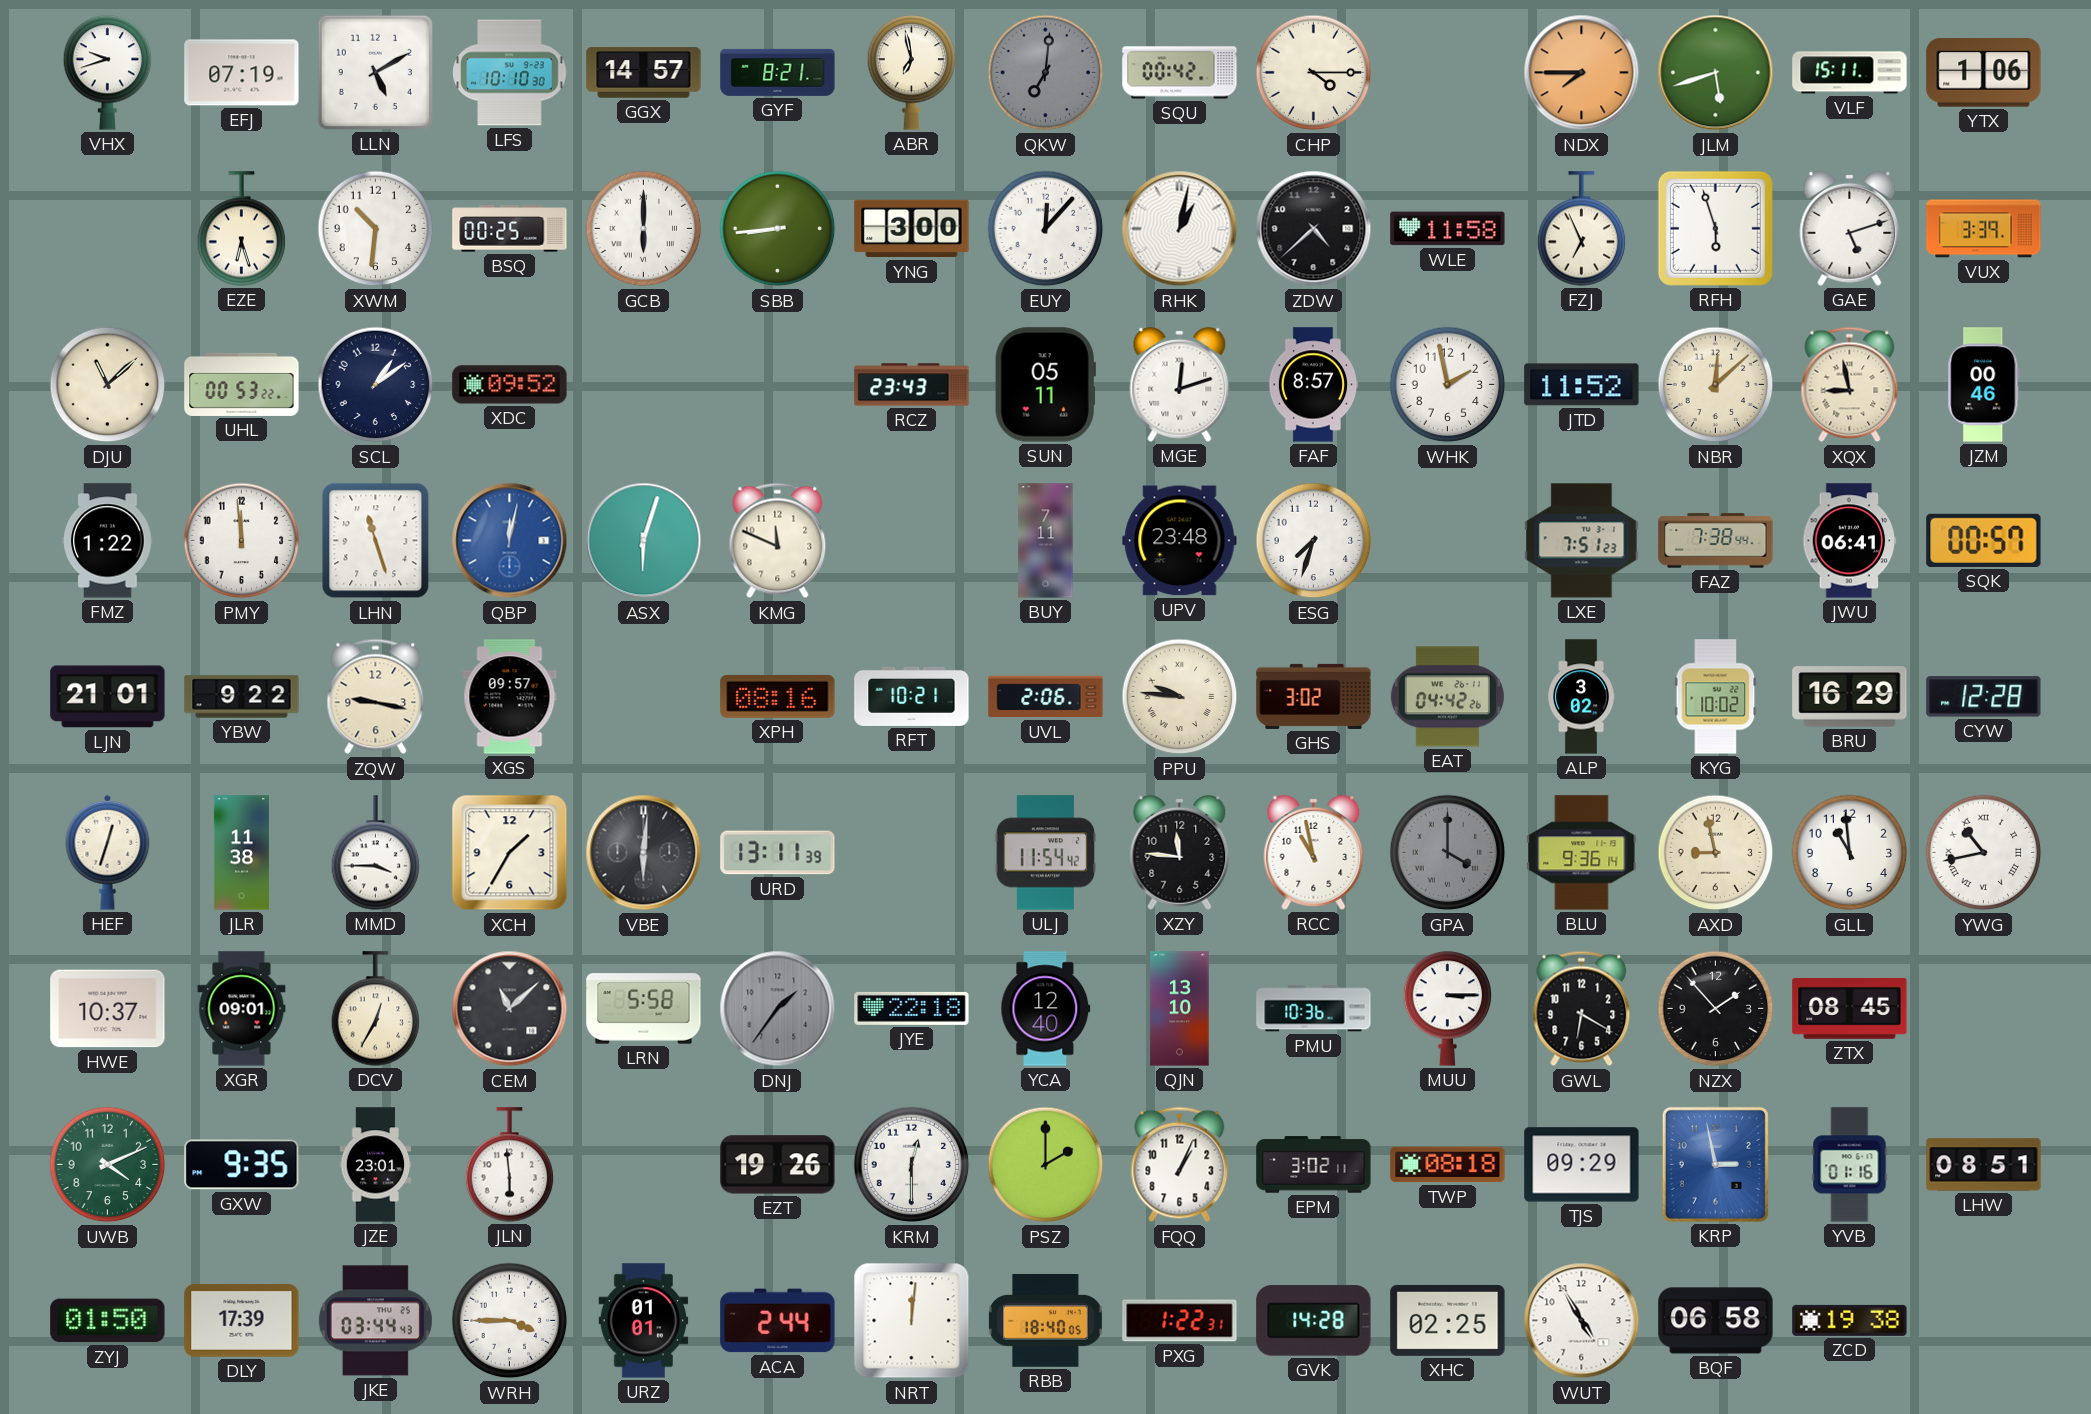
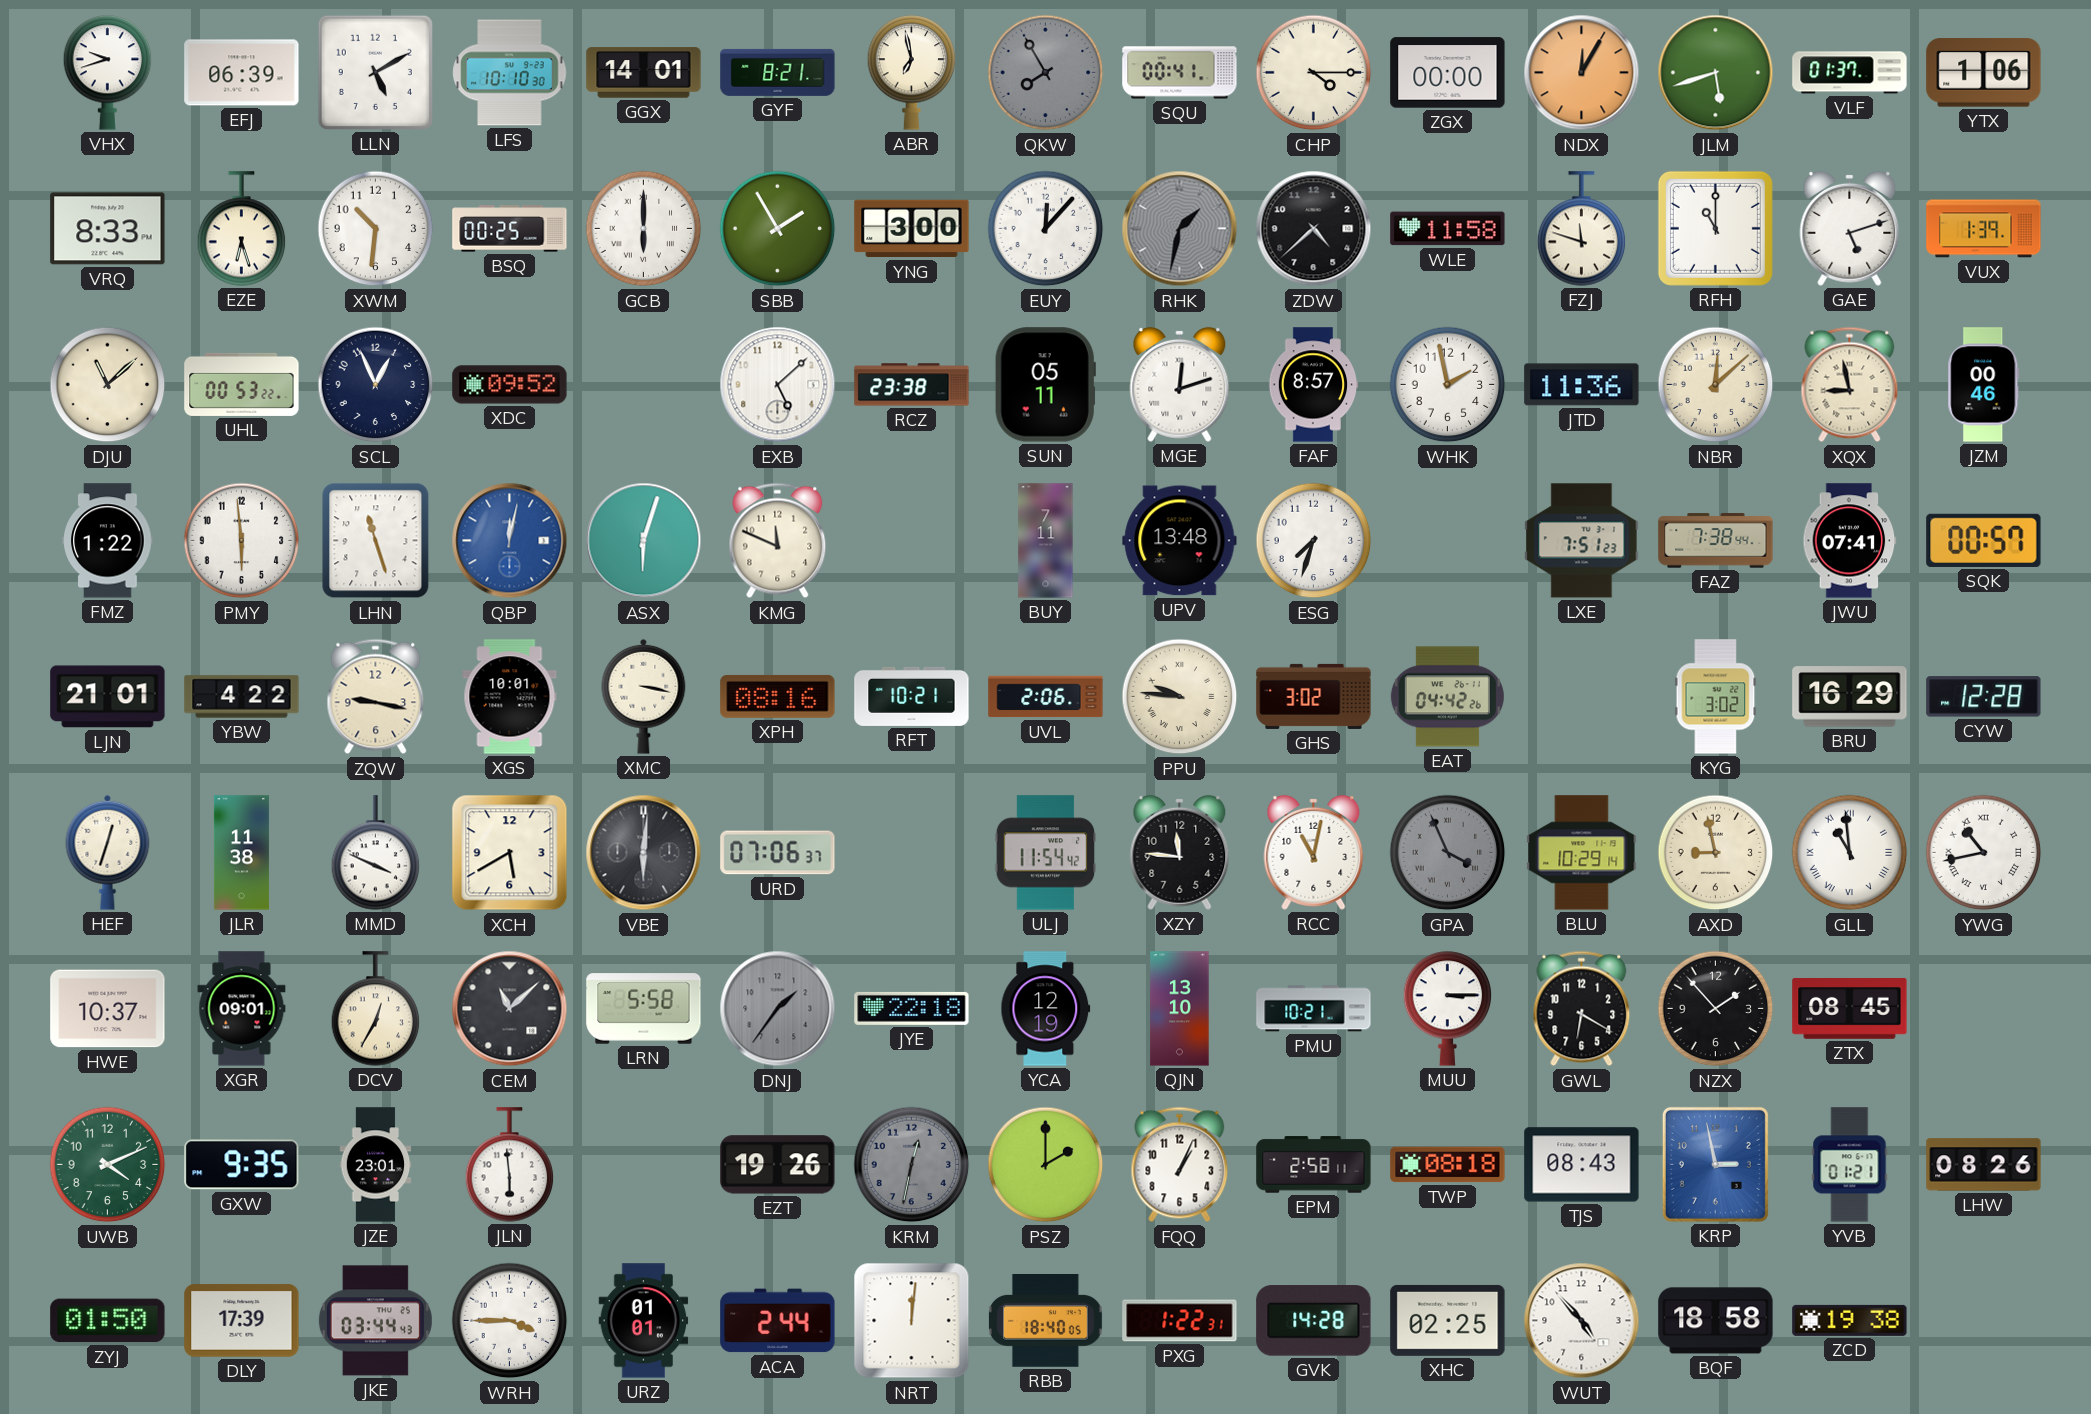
EFJ: 07:19 -> 06:39
GGX: 14:57 -> 14:01
QKW: 7:01 -> 7:55
SQU: 00:42 -> 00:41
ZGX: none -> 00:00
NDX: 7:45 -> 12:05
VLF: 15:11 -> 01:37
VRQ: none -> 8:33
SBB: 8:44 -> 1:55
RHK: 1:02 -> 1:32
RHK dial: white -> grey
FZJ: 6:56 -> 11:48
RFH: 5:57 -> 11:00
VUX: 3:39 -> 1:39
SCL: 1:09 -> 12:56
EXB: none -> 5:08
RCZ: 23:43 -> 23:38
JTD: 11:52 -> 11:36
PMY: 11:59 -> 5:59
UPV: 23:48 -> 13:48
JWU: 06:41 -> 07:41
YBW: 9:22 -> 4:22
XGS: 09:57 -> 10:01
XMC: none -> 3:17
ALP: 3:02 -> none
KYG: 10:02 -> 3:02
MMD: 3:45 -> 3:49
XCH: 1:35 -> 5:40
URD: 13:11 -> 07:06
RCC: 10:58 -> 11:02
GPA: 4:00 -> 3:56
BLU: 9:36 -> 10:29
GLL numerals: Arabic -> Roman
YCA: 12:40 -> 12:19
PMU: 10:36 -> 10:21
KRM: 12:30 -> 12:32
KRM dial: white -> grey
EPM: 3:02 -> 2:58
TJS: 09:29 -> 08:43
YVB: 01:16 -> 01:21
LHW: 08:51 -> 08:26
WUT: 4:55 -> 4:53
BQF: 06:58 -> 18:58
